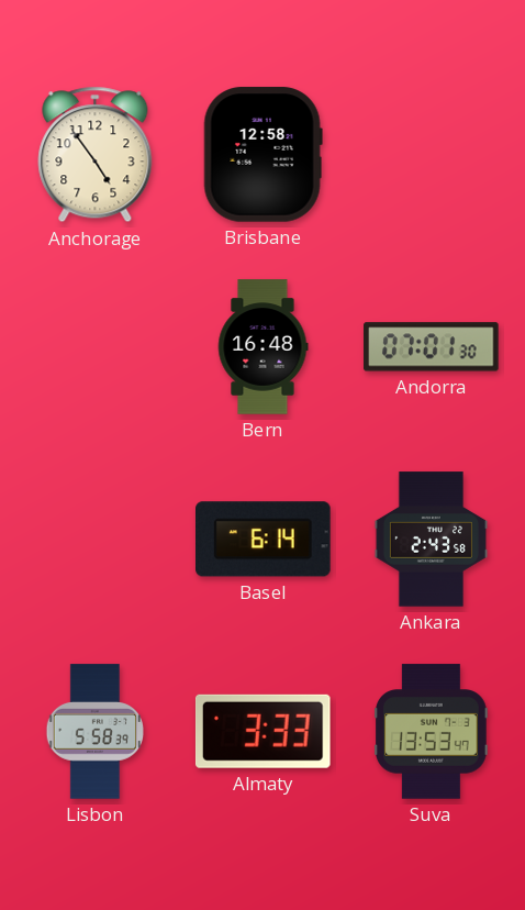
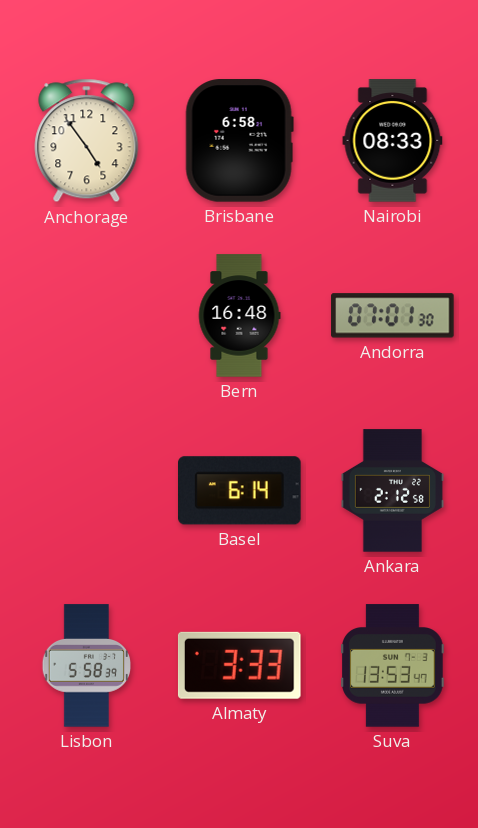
Brisbane: 12:58 -> 6:58
Nairobi: none -> 08:33
Ankara: 2:43 -> 2:12
